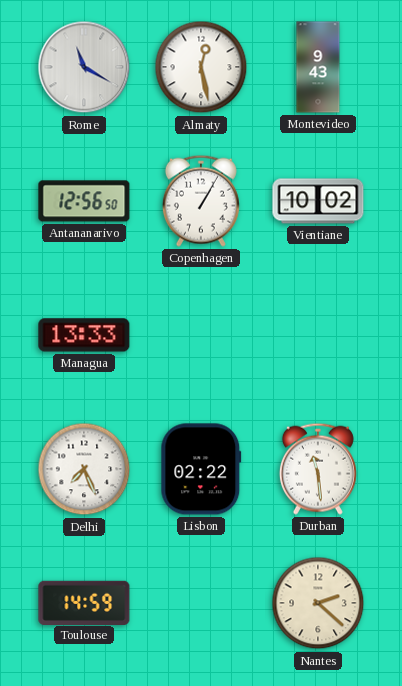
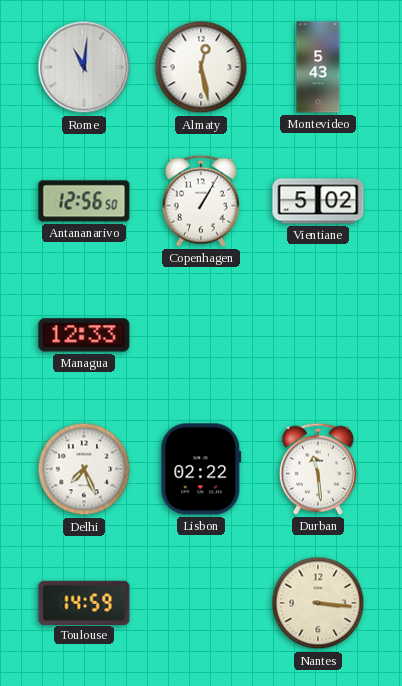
Rome: 11:20 -> 11:01
Montevideo: 9:43 -> 5:43
Vientiane: 10:02 -> 5:02
Managua: 13:33 -> 12:33
Nantes: 2:22 -> 3:16
